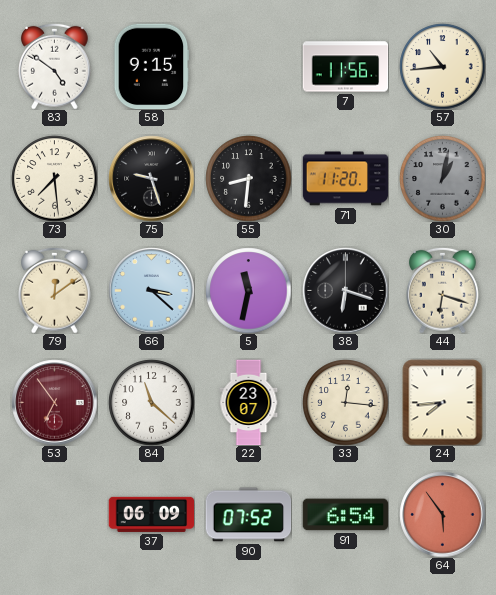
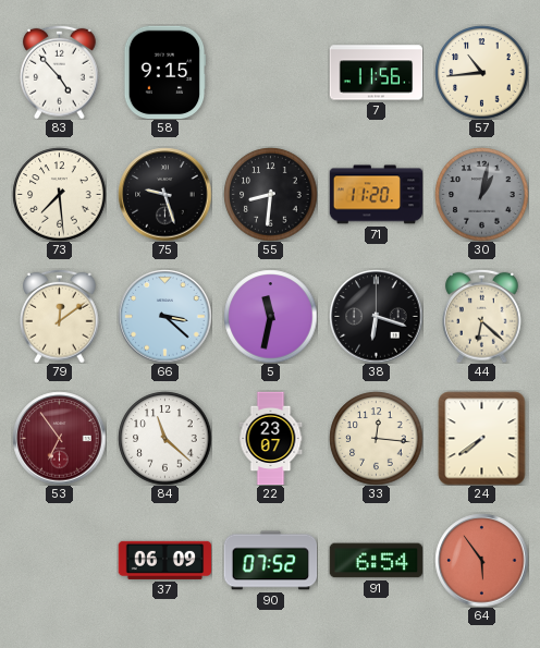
83: 4:51 -> 4:53
44: 6:18 -> 6:22
24: 7:44 -> 7:39
